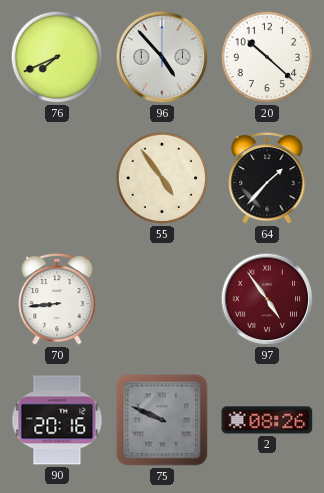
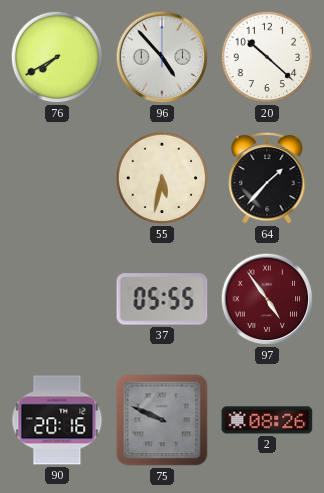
76: 7:41 -> 7:40
55: 4:54 -> 5:32
70: 8:44 -> none
37: none -> 05:55
